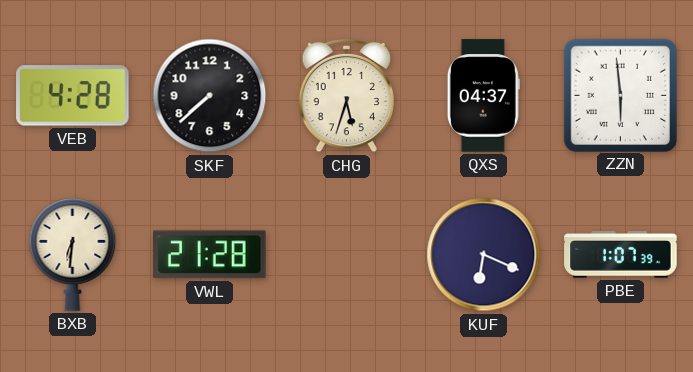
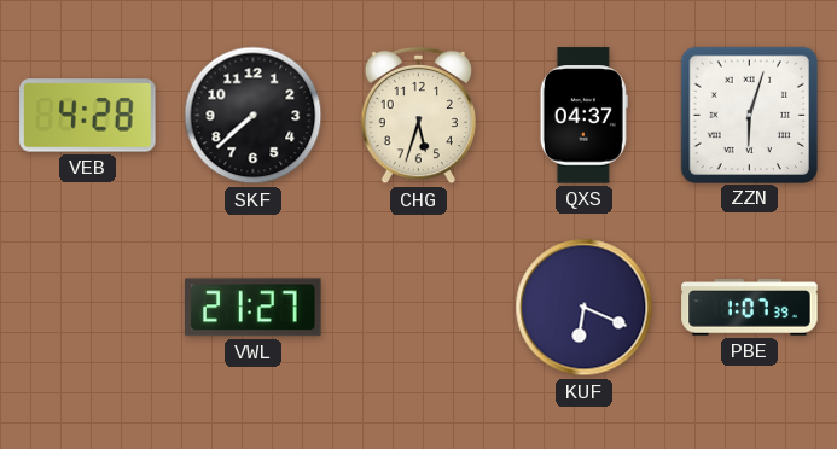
ZZN: 5:59 -> 6:03
BXB: 6:31 -> none
VWL: 21:28 -> 21:27
